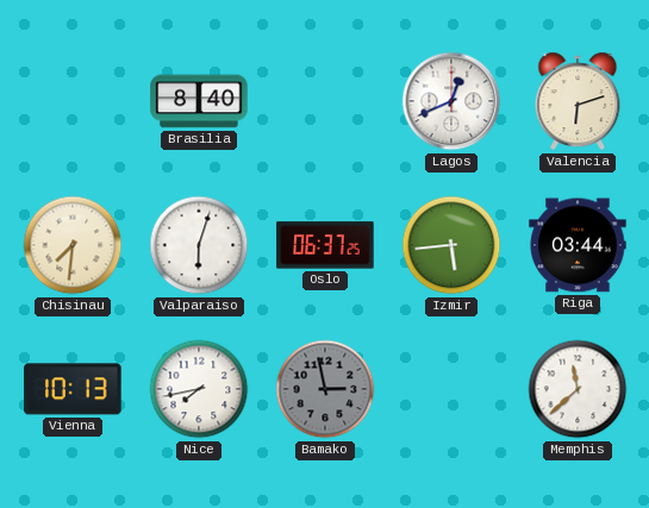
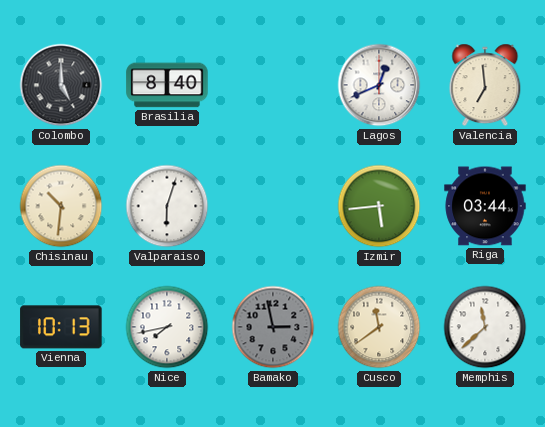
Colombo: none -> 5:00
Valencia: 6:12 -> 6:59
Chisinau: 7:31 -> 10:31
Oslo: 06:37 -> none
Cusco: none -> 11:39
